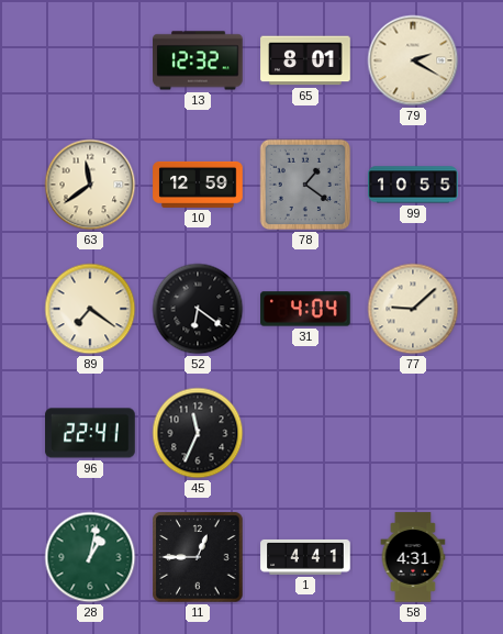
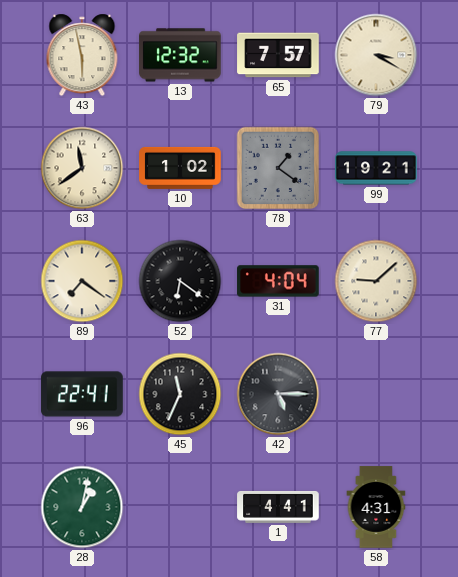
43: none -> 5:58
65: 8:01 -> 7:57
79: 2:20 -> 3:20
10: 12:59 -> 1:02
99: 10:55 -> 19:21
42: none -> 5:15
11: 12:45 -> none
